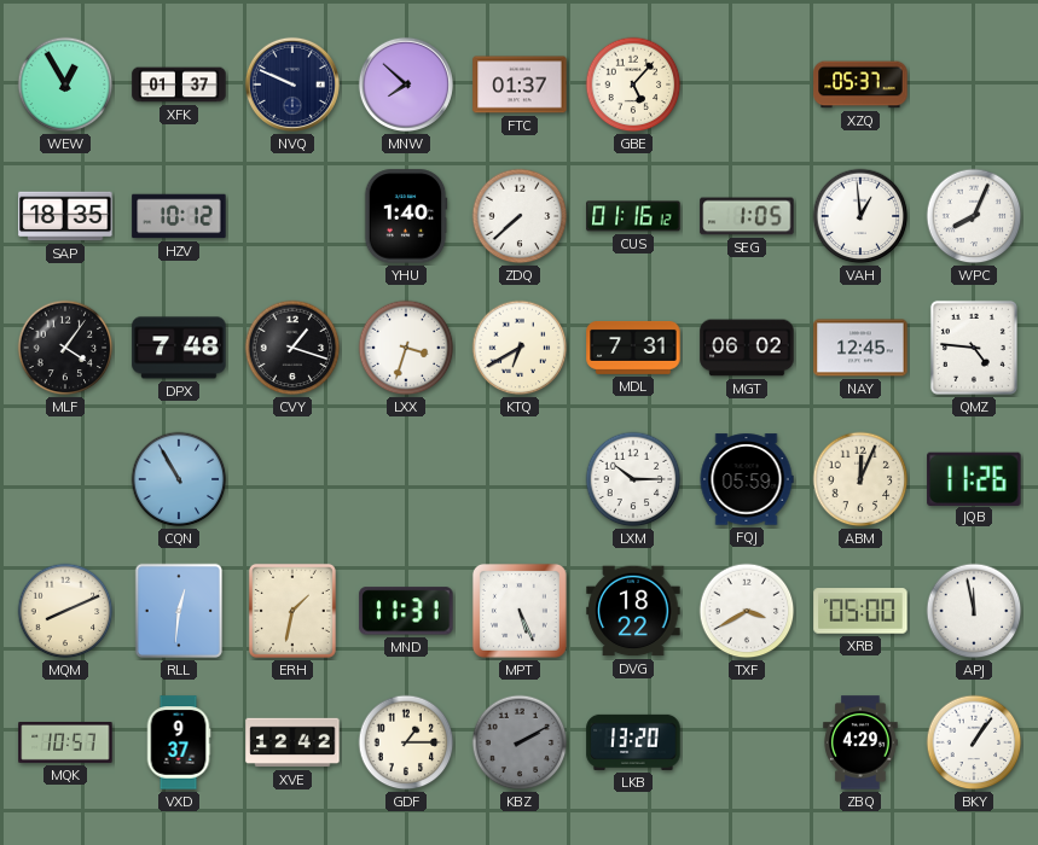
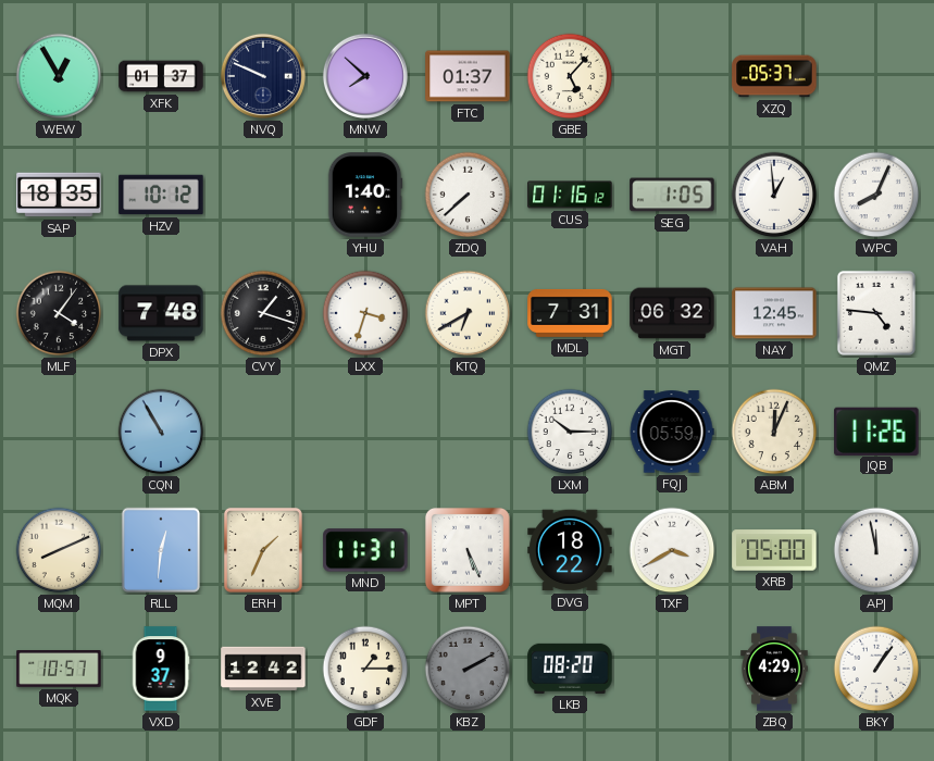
MGT: 06:02 -> 06:32
ERH: 1:32 -> 1:34
LKB: 13:20 -> 08:20
